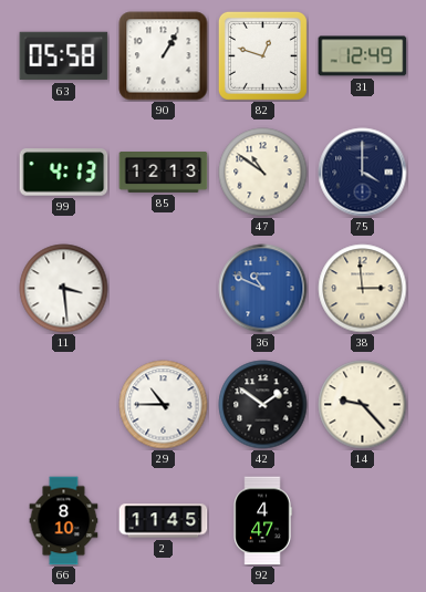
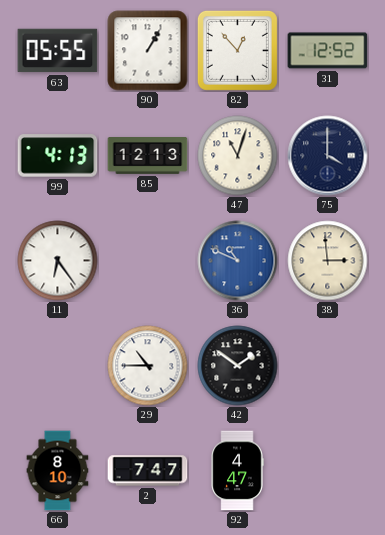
63: 05:58 -> 05:55
82: 12:48 -> 12:53
31: 12:49 -> 12:52
47: 10:51 -> 11:03
11: 3:29 -> 6:24
14: 9:23 -> none
2: 11:45 -> 7:47
